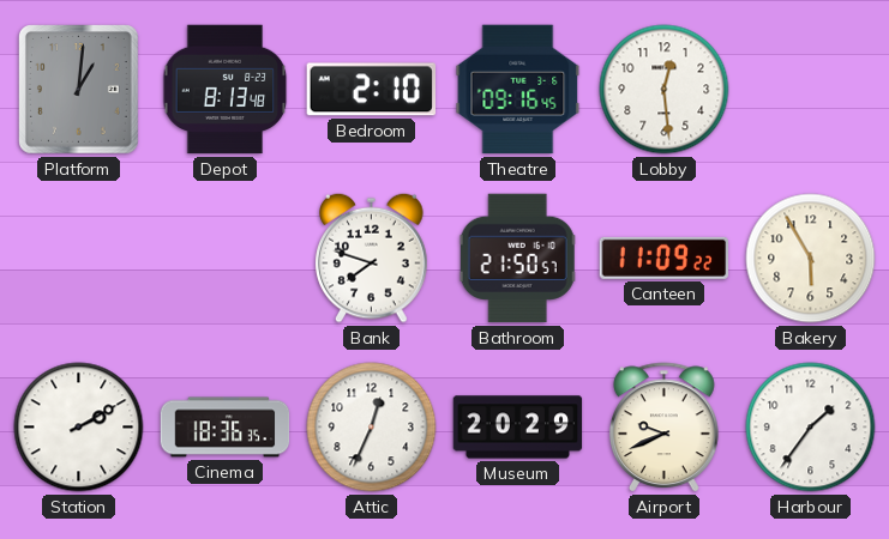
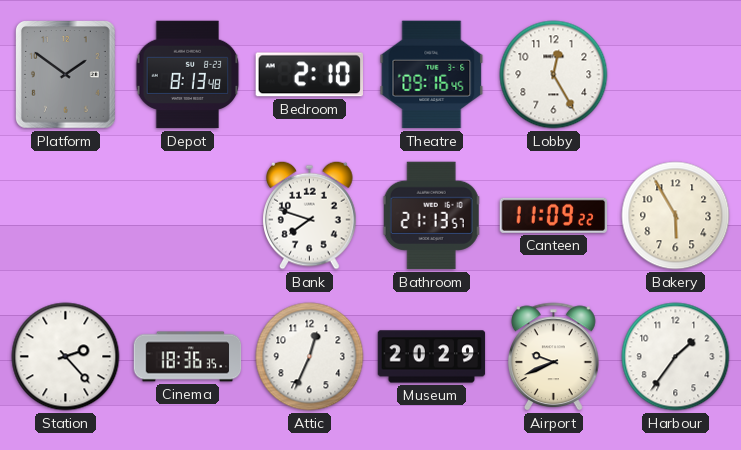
Platform: 1:01 -> 1:51
Lobby: 12:29 -> 12:25
Bathroom: 21:50 -> 21:13
Station: 2:10 -> 2:23
